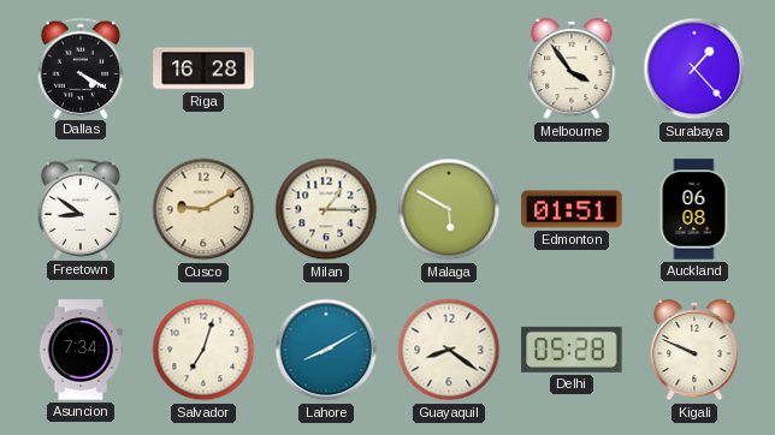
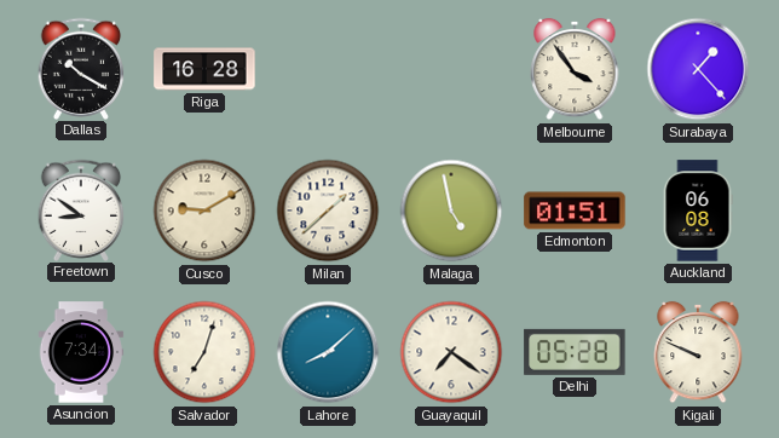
Dallas: 4:20 -> 10:20
Milan: 1:15 -> 1:38
Malaga: 5:50 -> 4:58
Lahore: 8:10 -> 8:08
Guayaquil: 8:21 -> 7:21
